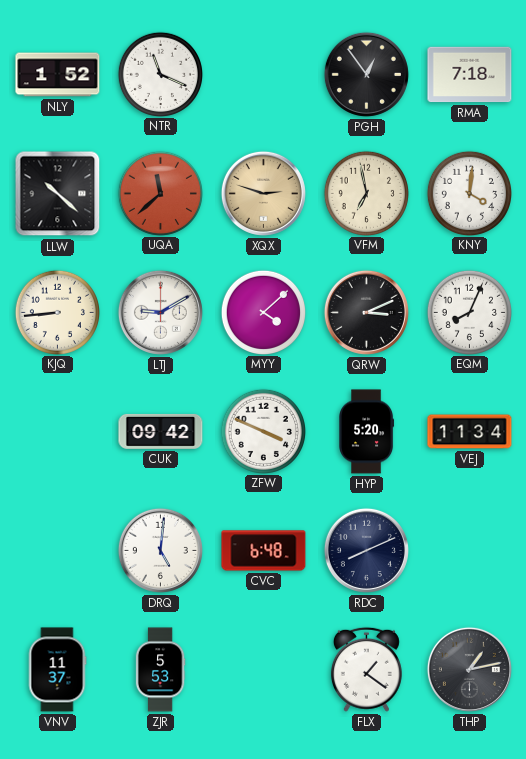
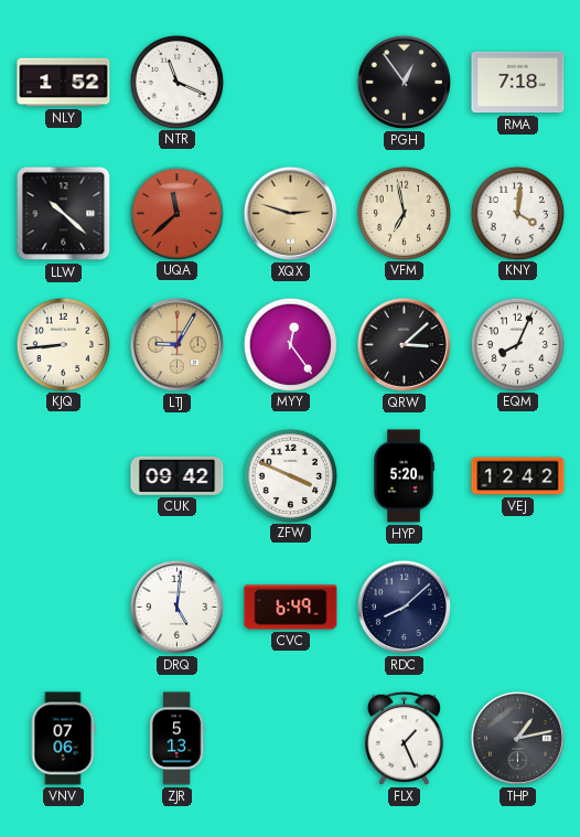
LTJ: 9:10 -> 9:05
LTJ dial: white -> champagne
MYY: 4:08 -> 12:24
QRW: 3:11 -> 3:08
VEJ: 11:34 -> 12:42
CVC: 6:48 -> 6:49
RDC: 8:11 -> 8:08
VNV: 11:37 -> 07:06
ZJR: 5:53 -> 5:13
FLX: 1:21 -> 1:26
